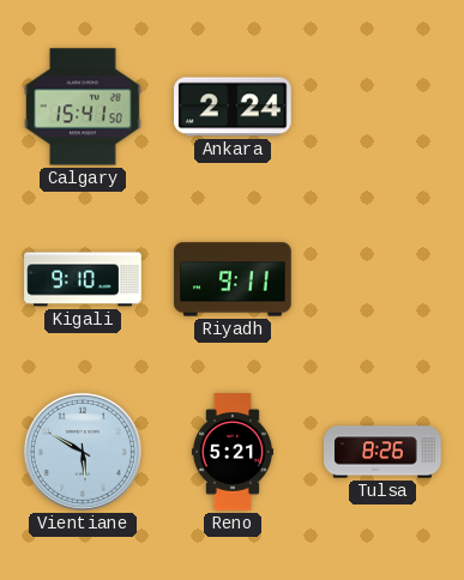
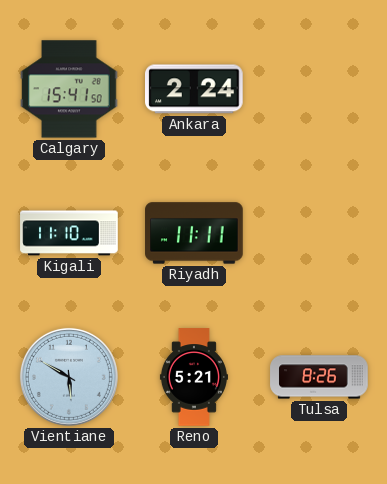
Kigali: 9:10 -> 11:10
Riyadh: 9:11 -> 11:11
